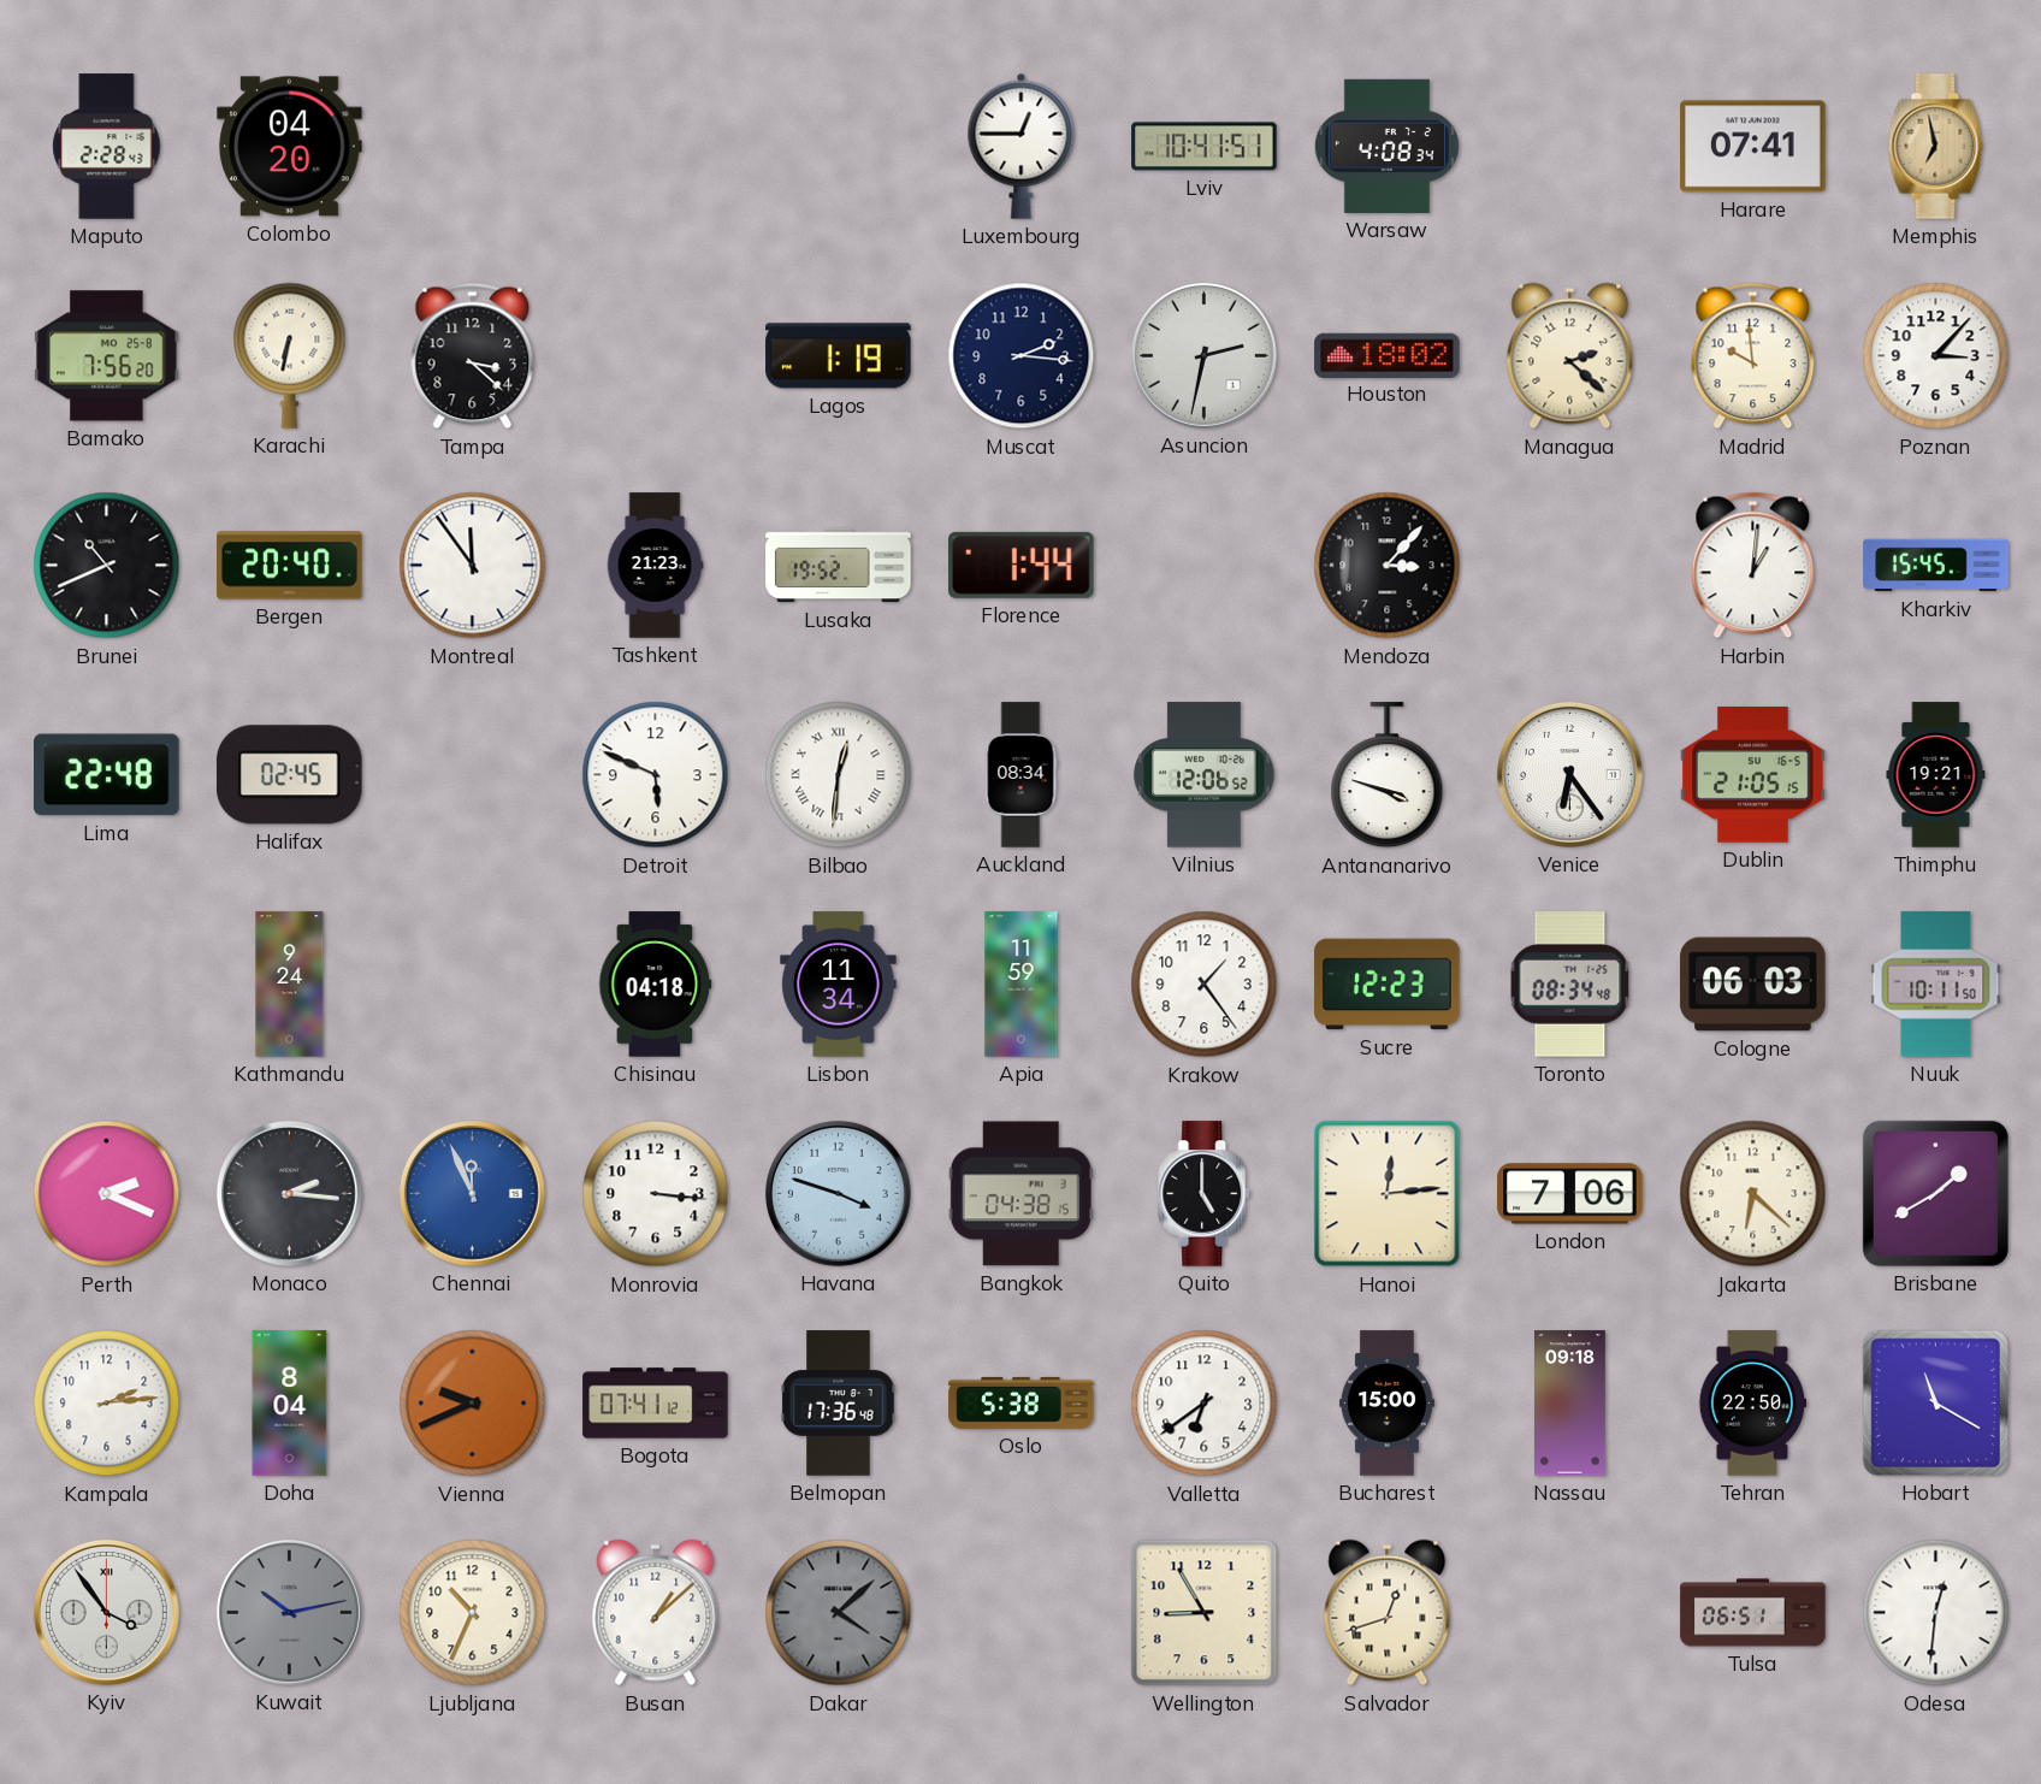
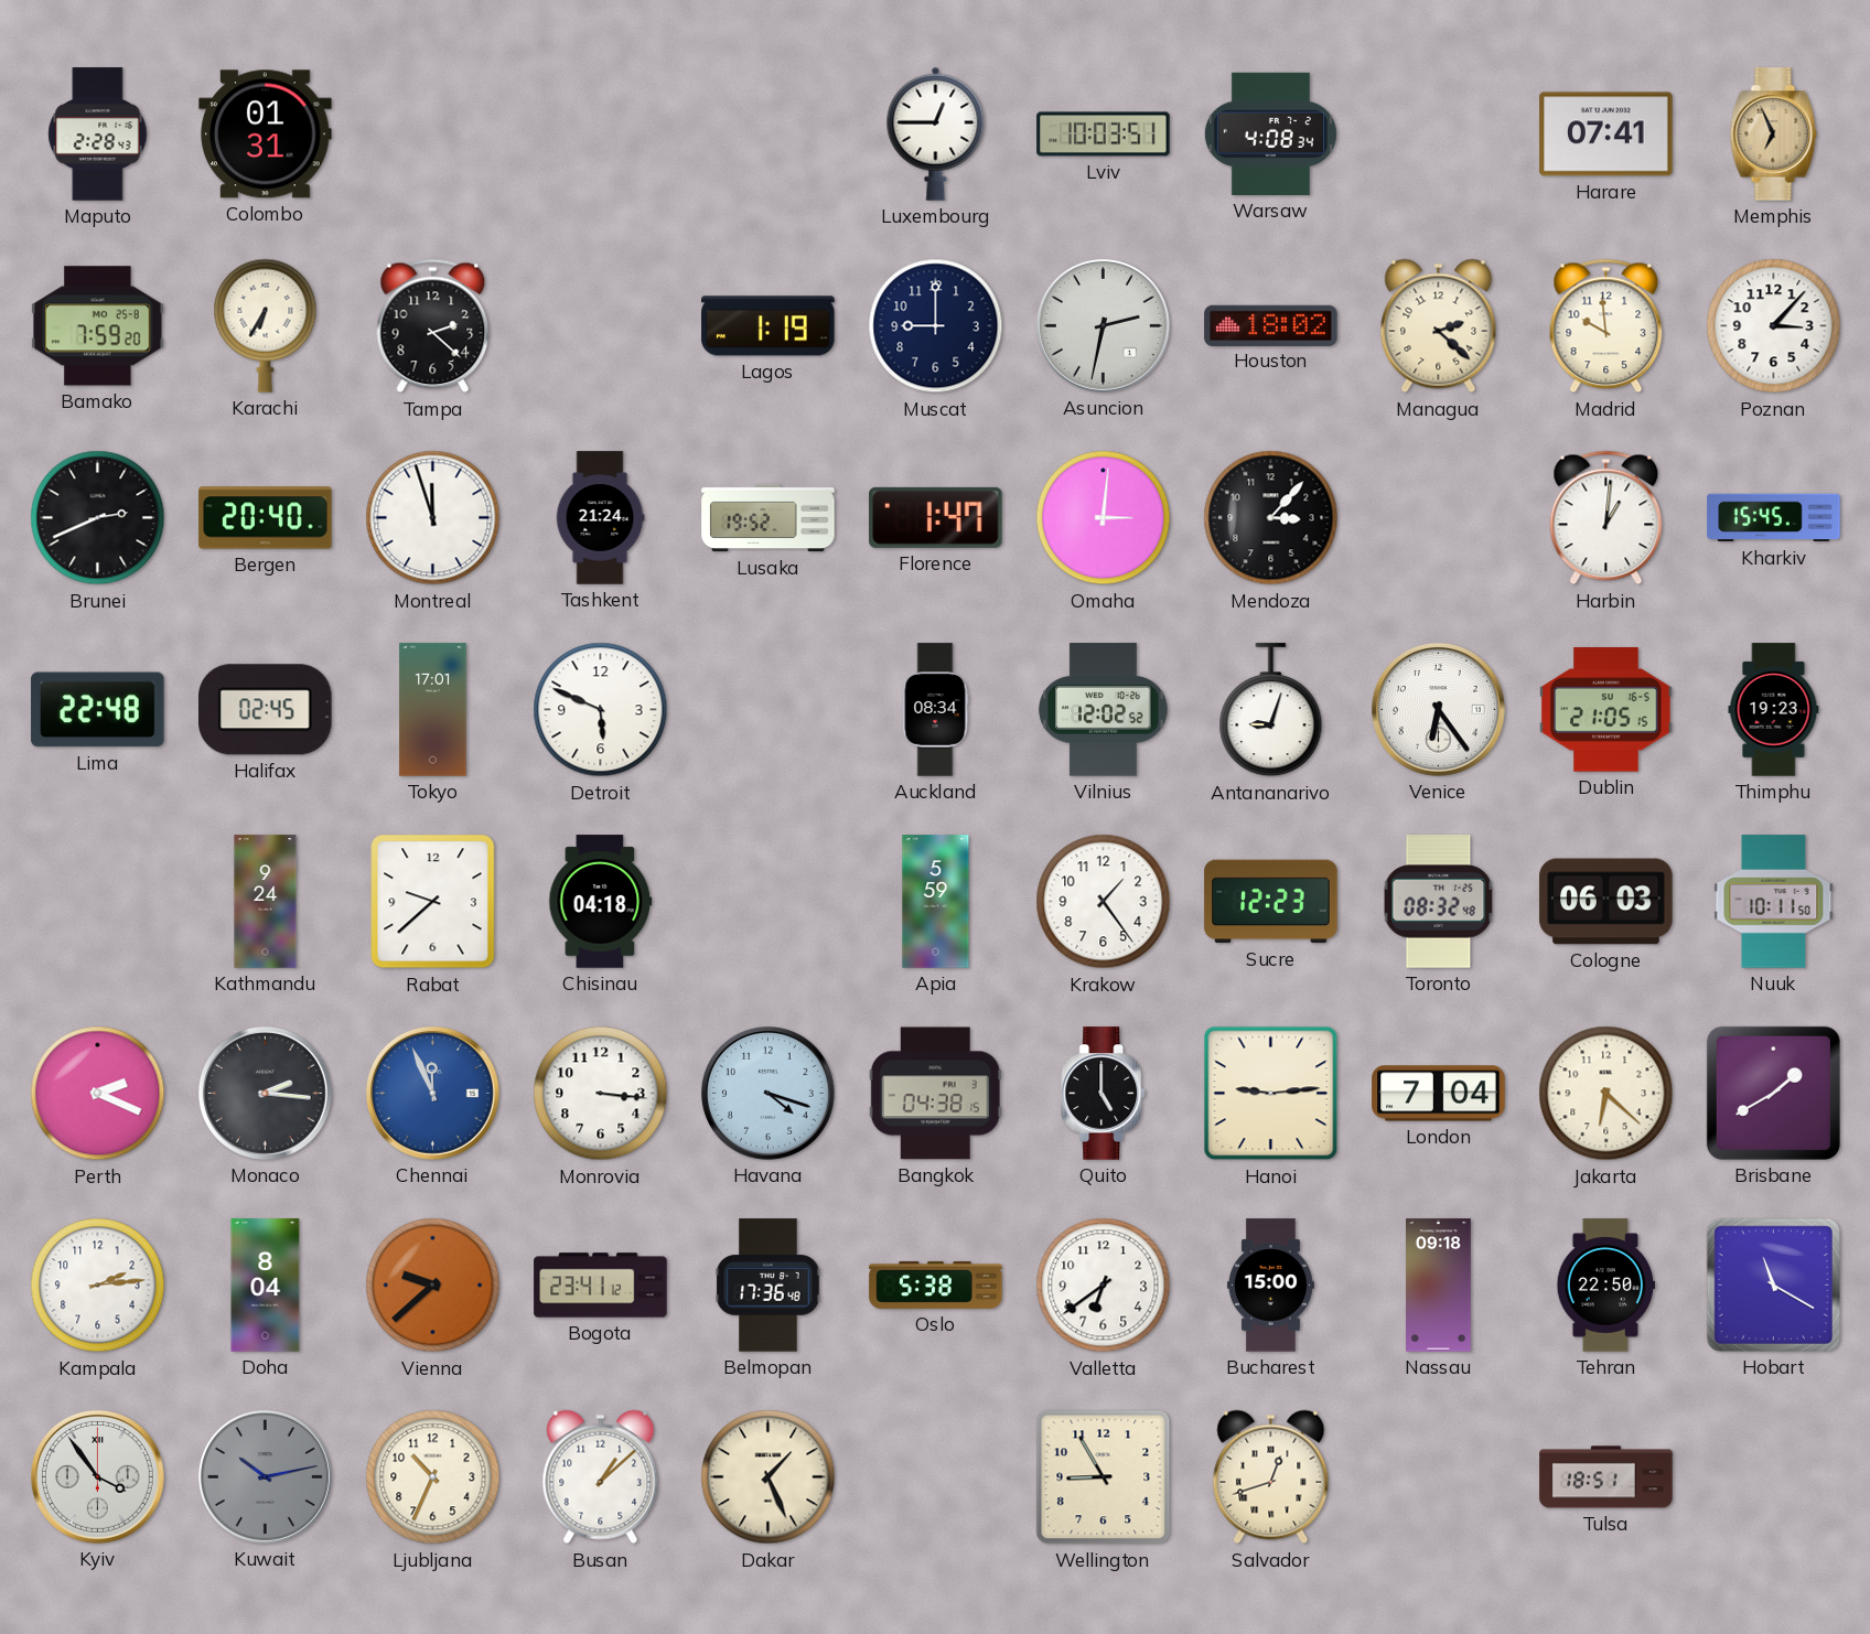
Colombo: 04:20 -> 01:31
Lviv: 10:41 -> 10:03
Memphis: 6:58 -> 6:56
Bamako: 7:56 -> 7:59
Karachi: 6:32 -> 6:35
Tampa: 3:22 -> 2:22
Muscat: 2:16 -> 9:00
Brunei: 10:41 -> 2:41
Montreal: 11:54 -> 11:57
Tashkent: 21:23 -> 21:24
Florence: 1:44 -> 1:47
Omaha: none -> 3:01
Tokyo: none -> 17:01
Bilbao: 12:31 -> none
Vilnius: 12:06 -> 12:02
Antananarivo: 3:48 -> 9:03
Thimphu: 19:21 -> 19:23
Rabat: none -> 9:38
Lisbon: 11:34 -> none
Apia: 11:59 -> 5:59
Toronto: 08:34 -> 08:32
Havana: 3:48 -> 4:18
Hanoi: 12:14 -> 9:14
London: 7:06 -> 7:04
Vienna: 9:41 -> 9:38
Bogota: 07:41 -> 23:41
Dakar: 4:08 -> 1:26
Dakar dial: grey -> cream
Tulsa: 06:51 -> 18:51
Odesa: 12:31 -> none
